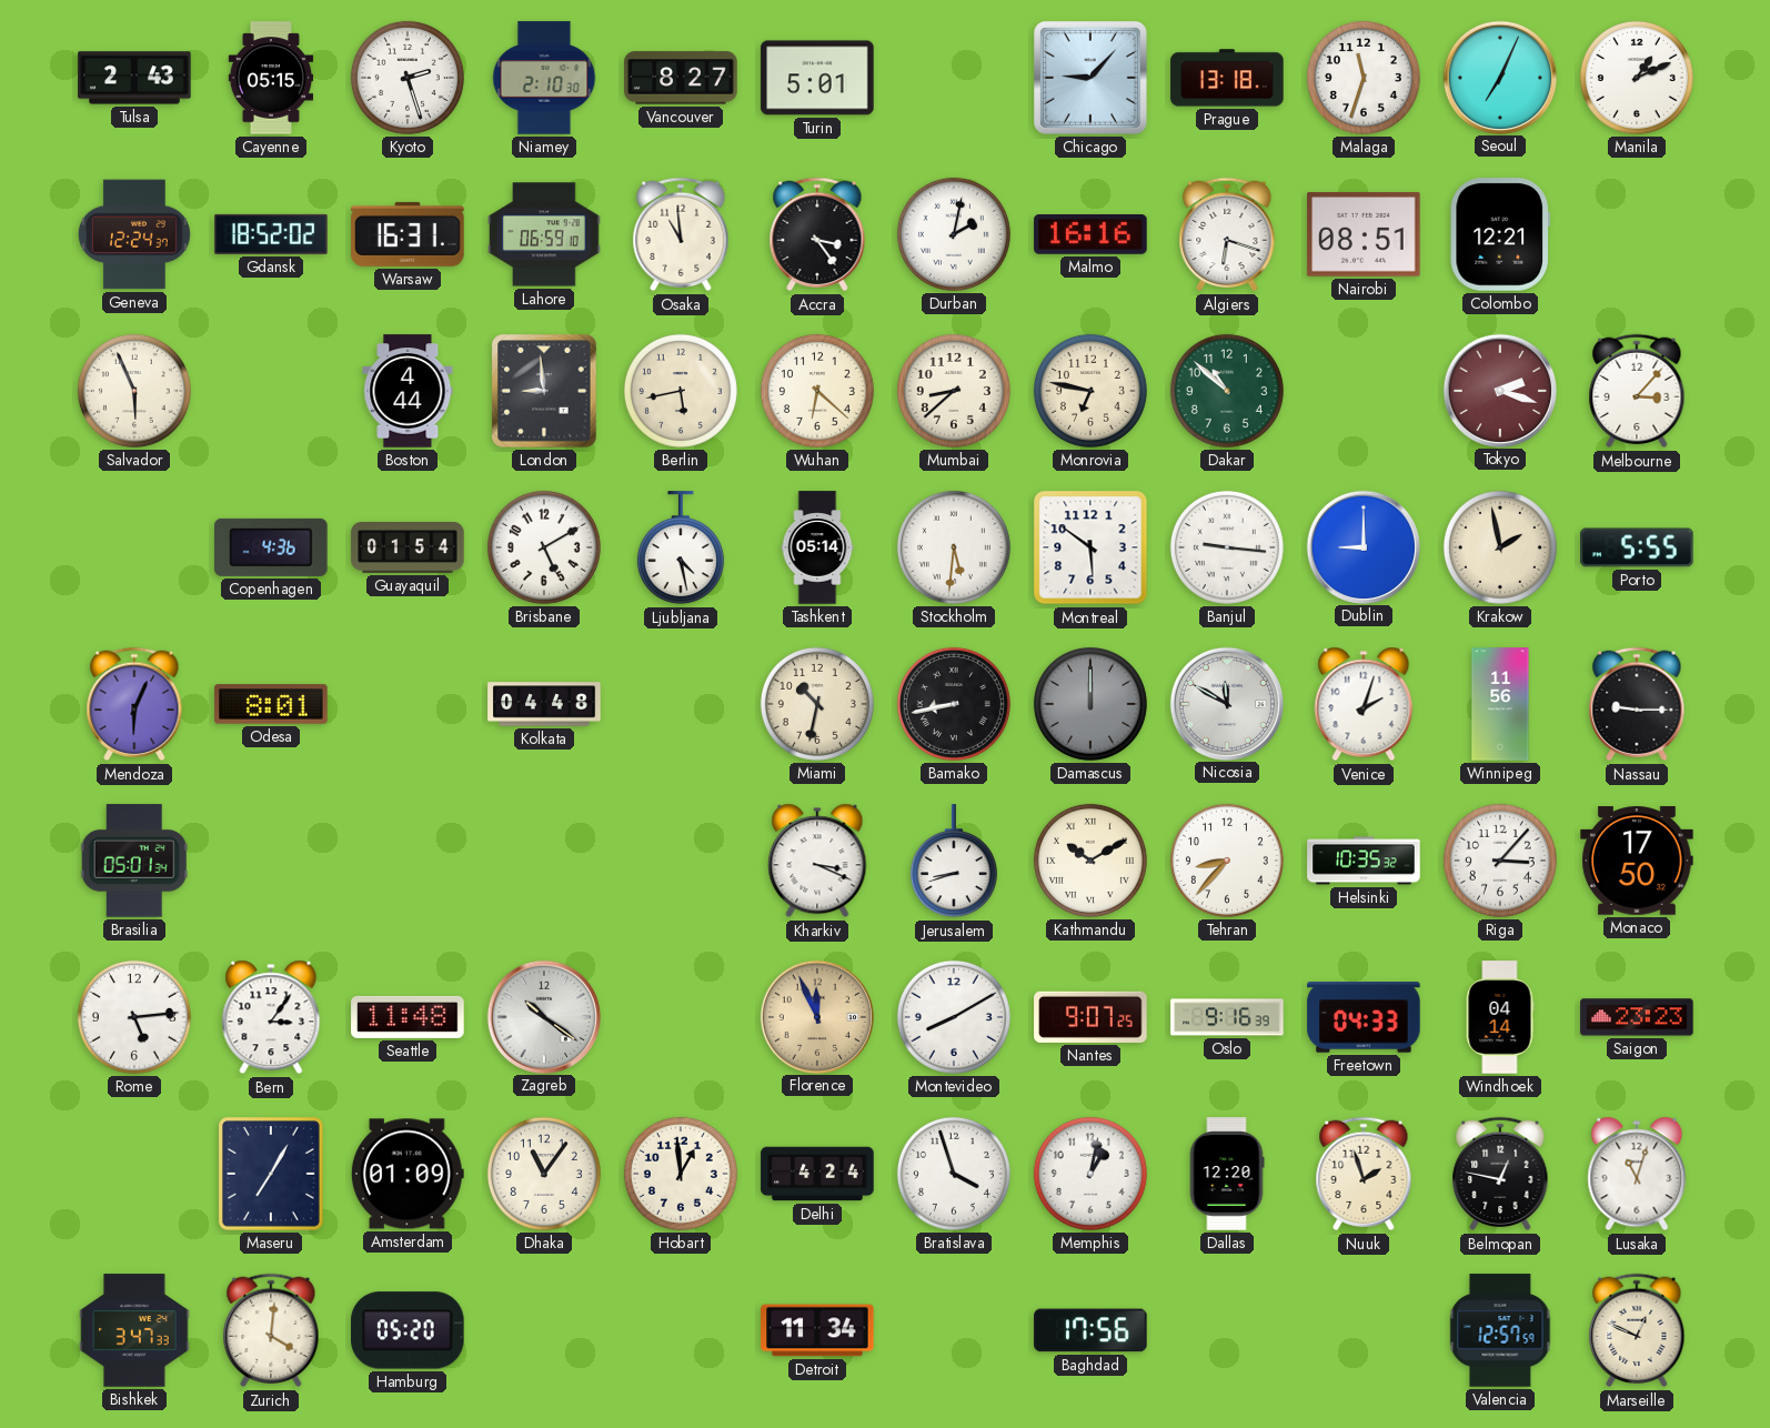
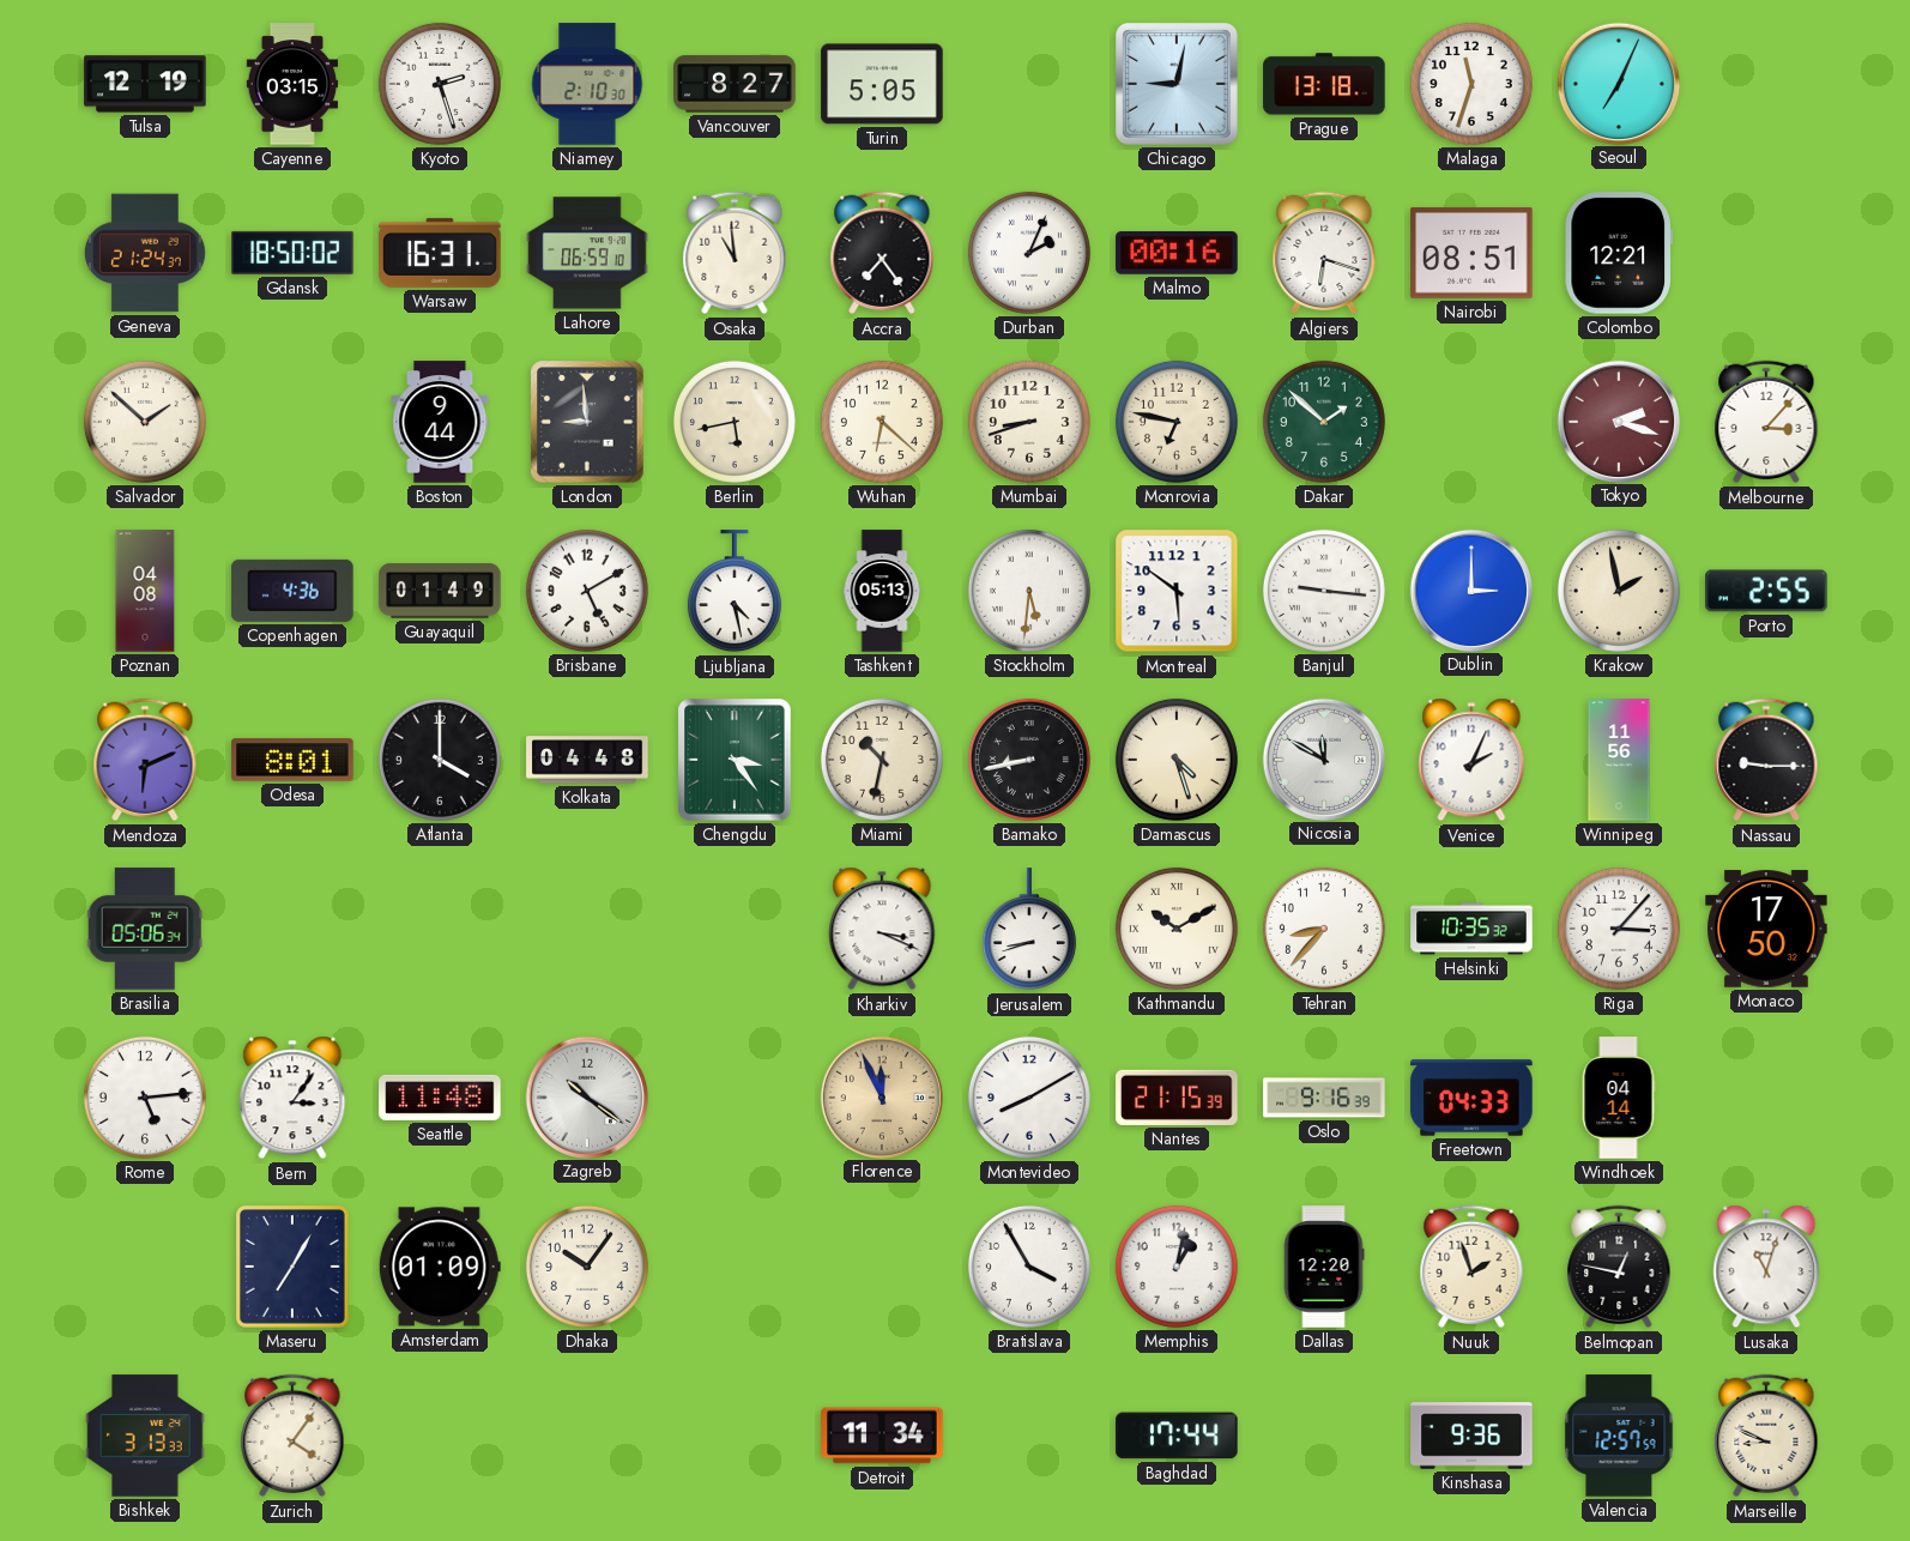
Tulsa: 2:43 -> 12:19
Cayenne: 05:15 -> 03:15
Turin: 5:01 -> 5:05
Chicago: 9:07 -> 9:02
Manila: 1:11 -> none
Geneva: 12:24 -> 21:24
Gdansk: 18:52 -> 18:50
Accra: 3:24 -> 7:24
Durban: 2:02 -> 2:04
Malmo: 16:16 -> 00:16
Salvador: 5:56 -> 1:52
Boston: 4:44 -> 9:44
Mumbai: 8:38 -> 8:42
Dakar: 10:52 -> 1:52
Poznan: none -> 04:08
Guayaquil: 01:54 -> 01:49
Tashkent: 05:14 -> 05:13
Dublin: 9:00 -> 3:00
Porto: 5:55 -> 2:55
Mendoza: 6:04 -> 6:11
Atlanta: none -> 4:00
Chengdu: none -> 3:24
Damascus: 12:00 -> 4:27
Damascus dial: grey -> cream
Venice: 2:03 -> 2:04
Brasilia: 05:01 -> 05:06
Nantes: 9:07 -> 21:15
Saigon: 23:23 -> none
Dhaka: 11:06 -> 10:06
Hobart: 12:59 -> none
Delhi: 4:24 -> none
Bratislava: 3:57 -> 3:55
Bishkek: 3:47 -> 3:13
Zurich: 4:01 -> 4:06
Hamburg: 05:20 -> none
Baghdad: 17:56 -> 17:44
Kinshasa: none -> 9:36
Marseille: 12:49 -> 8:49
